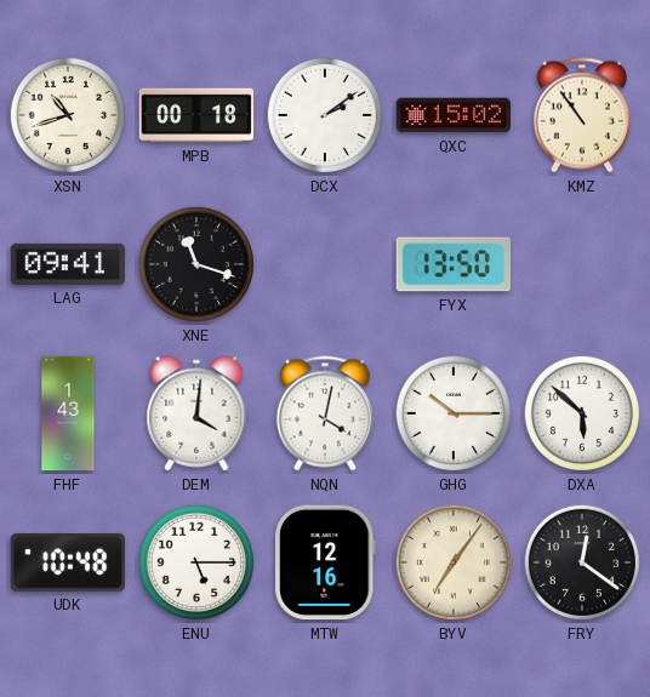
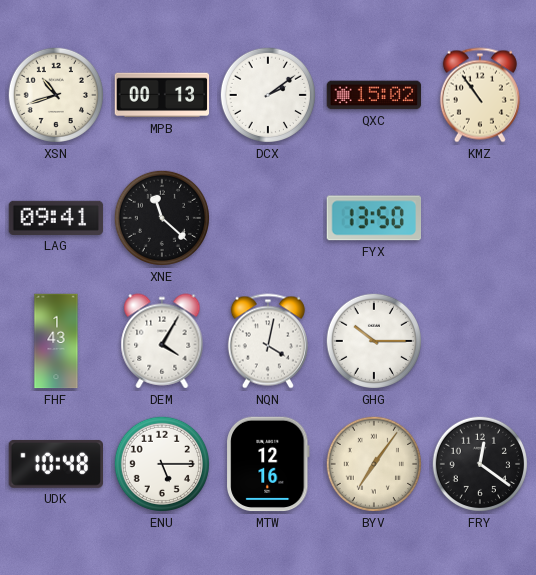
MPB: 00:18 -> 00:13
XNE: 11:18 -> 11:22
DEM: 4:01 -> 4:05
DXA: 5:52 -> none
